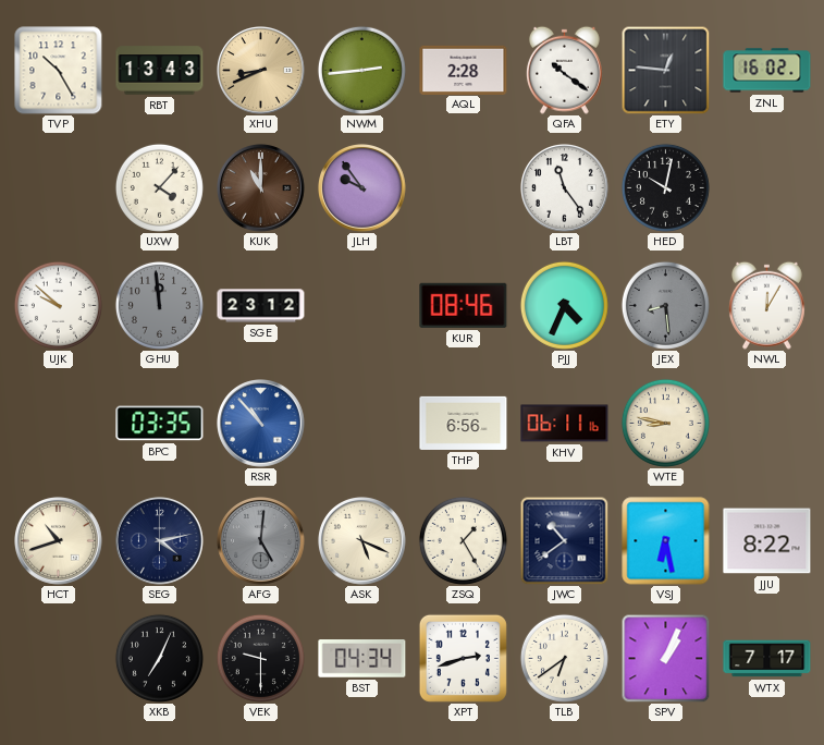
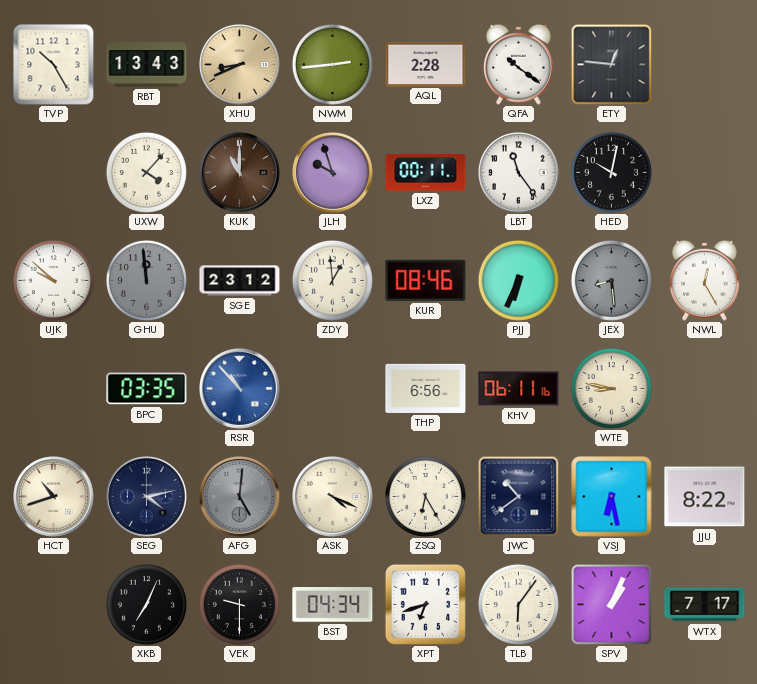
ZNL: 16:02 -> none
JLH: 9:54 -> 9:57
LXZ: none -> 00:11
ZDY: none -> 12:59
PJJ: 4:34 -> 6:34
NWL: 12:05 -> 12:25
ASK: 5:19 -> 4:19
ZSQ: 1:25 -> 6:25
XPT: 2:42 -> 6:42
TLB: 6:39 -> 6:06
